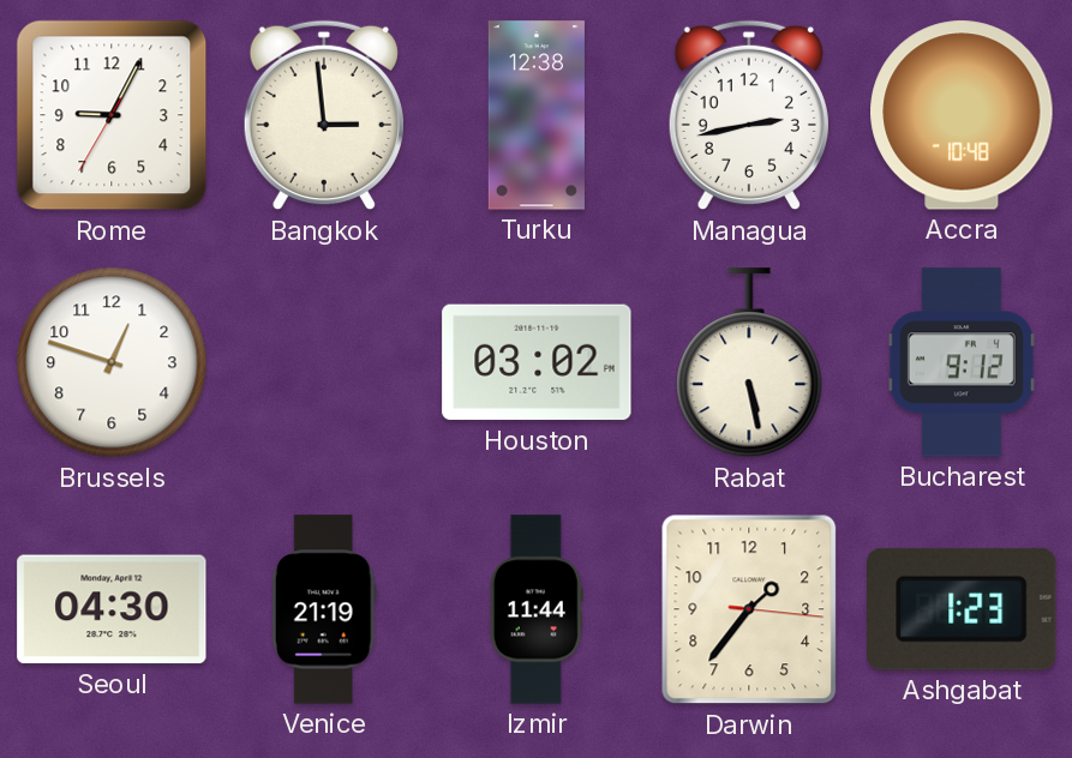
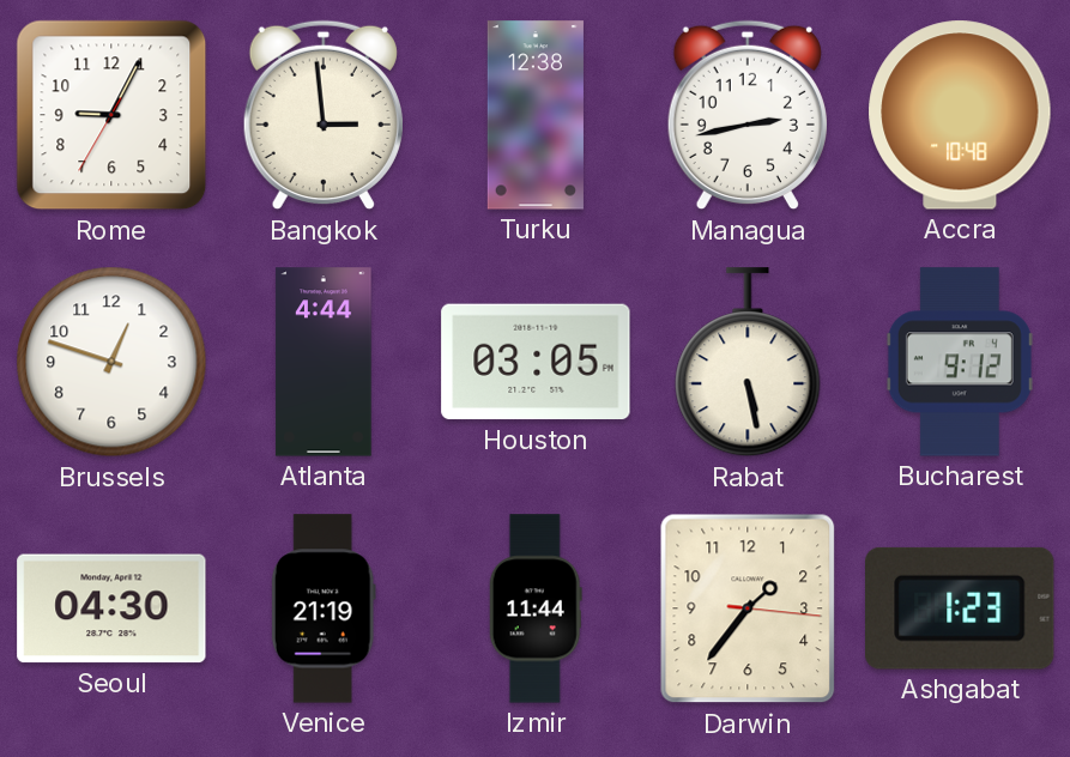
Atlanta: none -> 4:44
Houston: 03:02 -> 03:05
